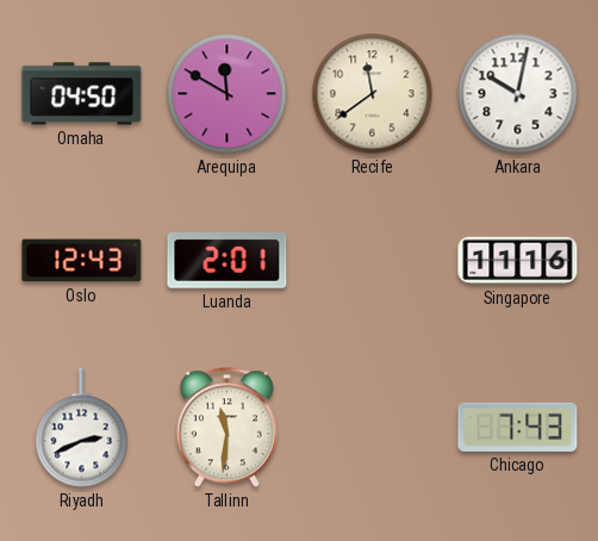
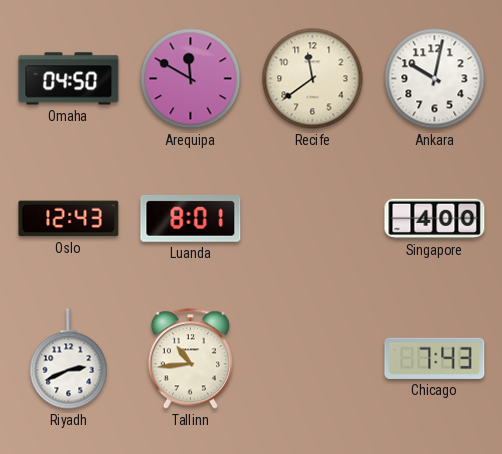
Luanda: 2:01 -> 8:01
Singapore: 11:16 -> 4:00
Tallinn: 11:31 -> 10:44
